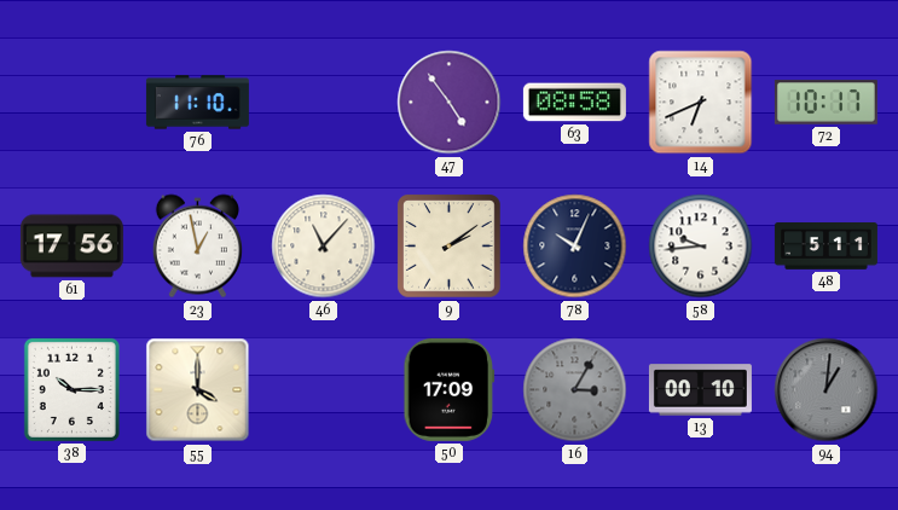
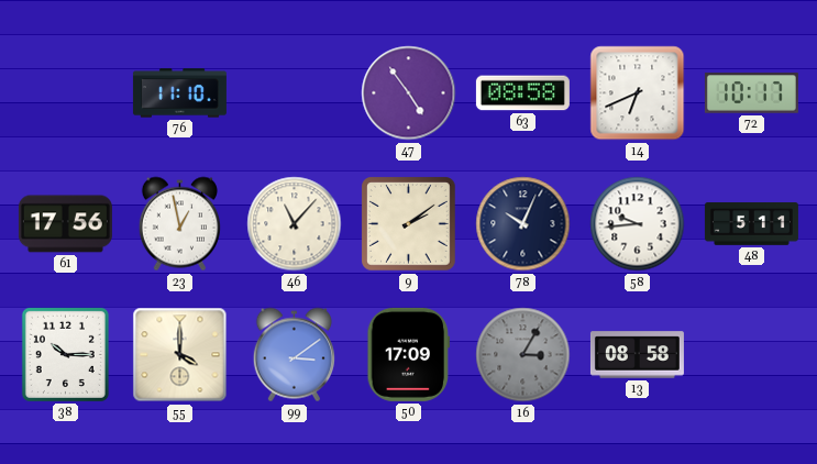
99: none -> 3:09
13: 00:10 -> 08:58
94: 1:01 -> none
